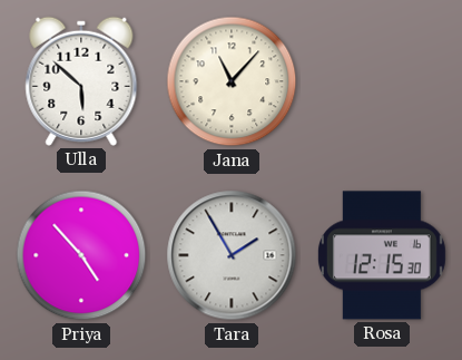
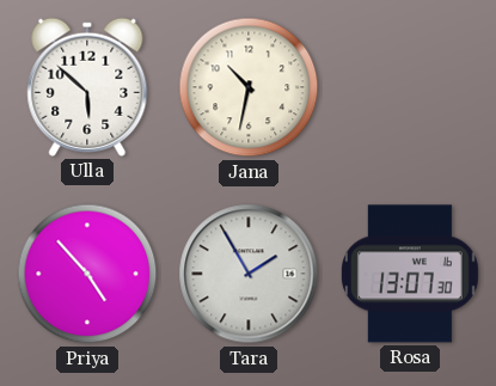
Jana: 11:07 -> 10:32
Rosa: 12:15 -> 13:07
